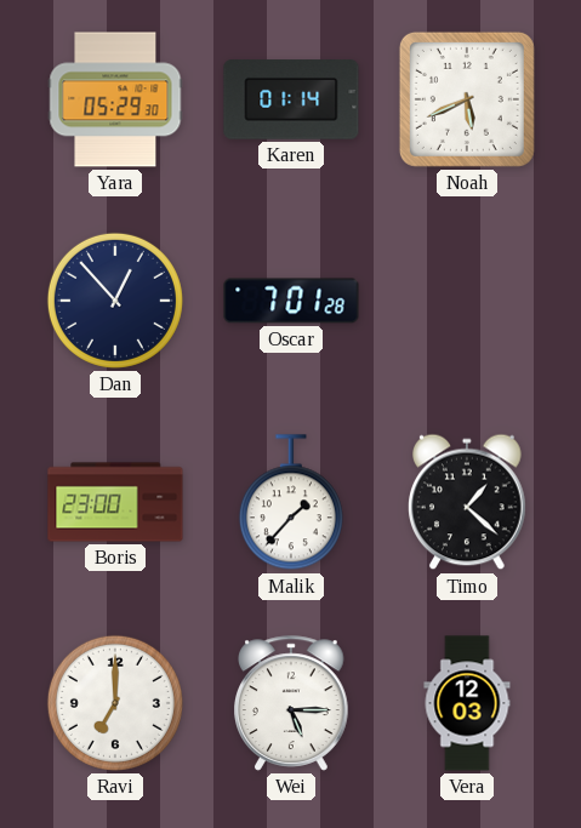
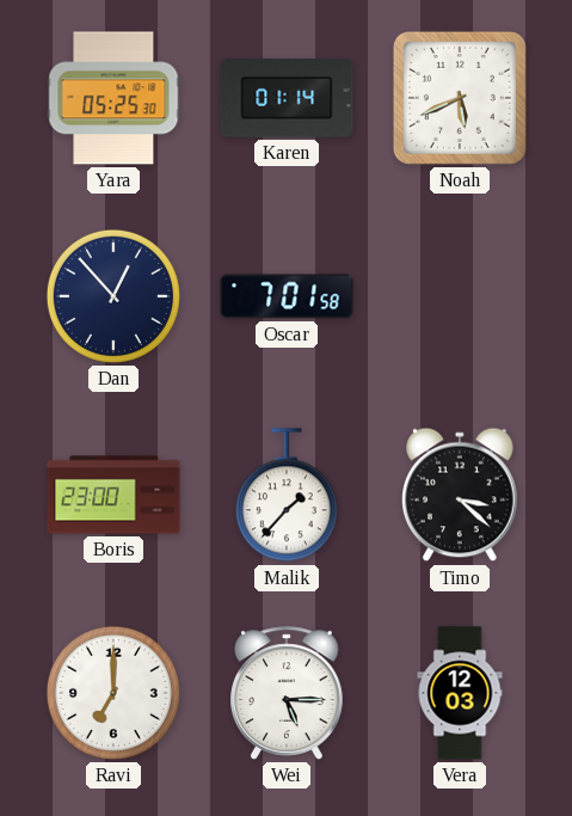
Yara: 05:29 -> 05:25
Oscar: 7:01:28 -> 7:01:58
Timo: 1:22 -> 3:22
